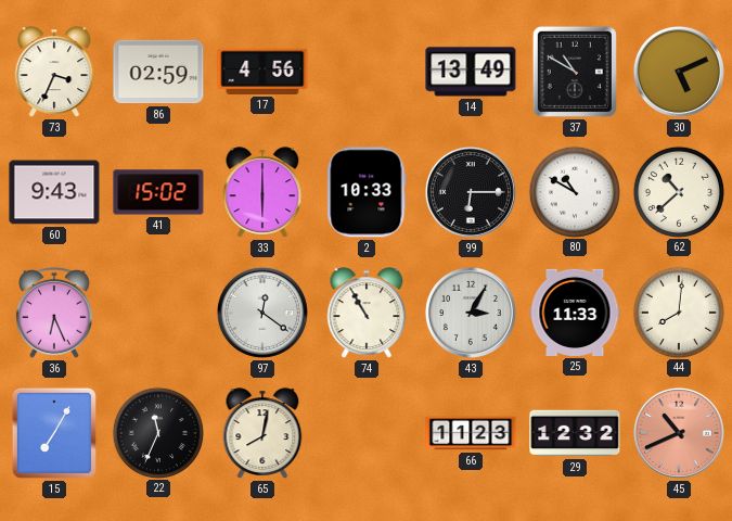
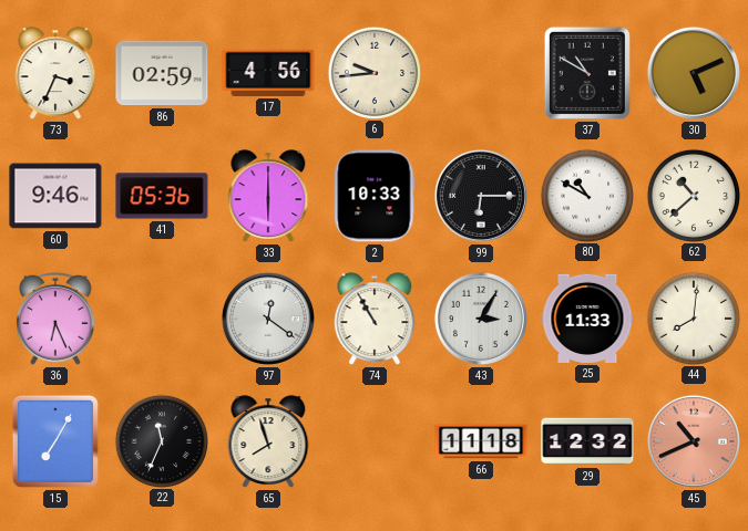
6: none -> 9:44
14: 13:49 -> none
60: 9:43 -> 9:46
41: 15:02 -> 05:36
65: 8:02 -> 7:57
66: 11:23 -> 11:18
